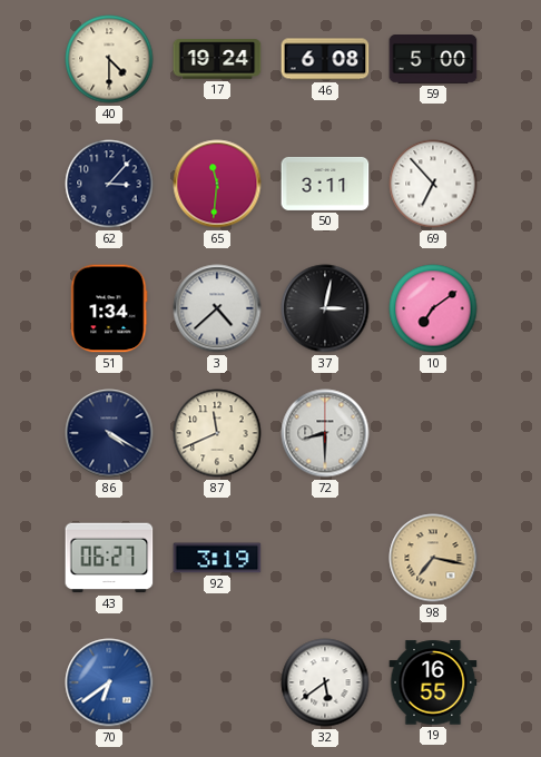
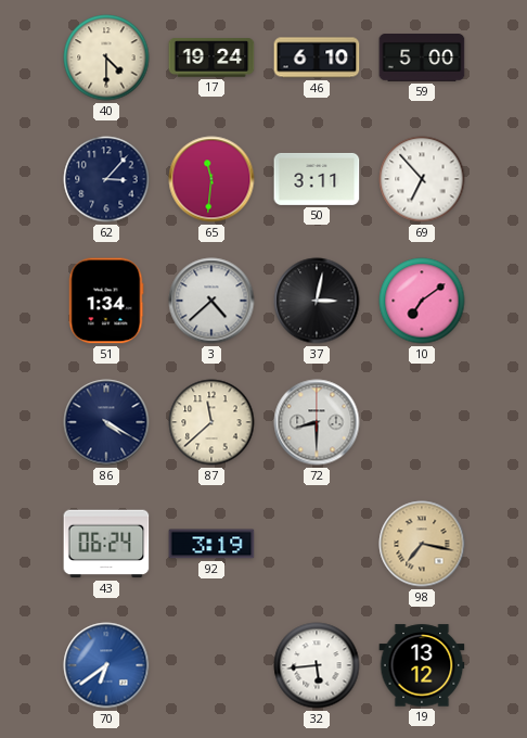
46: 6:08 -> 6:10
87: 11:41 -> 11:38
43: 06:27 -> 06:24
32: 5:39 -> 5:44
19: 16:55 -> 13:12
